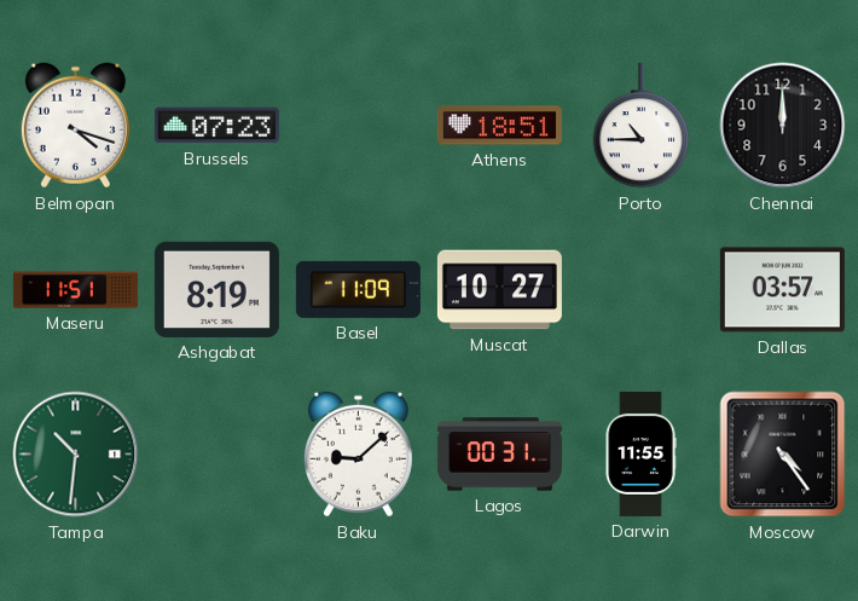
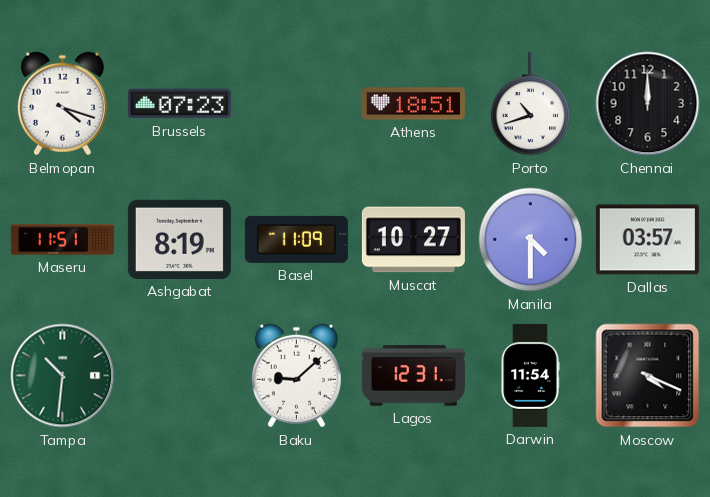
Porto: 10:45 -> 10:42
Manila: none -> 4:30
Lagos: 00:31 -> 12:31
Darwin: 11:55 -> 11:54
Moscow: 4:24 -> 4:19
